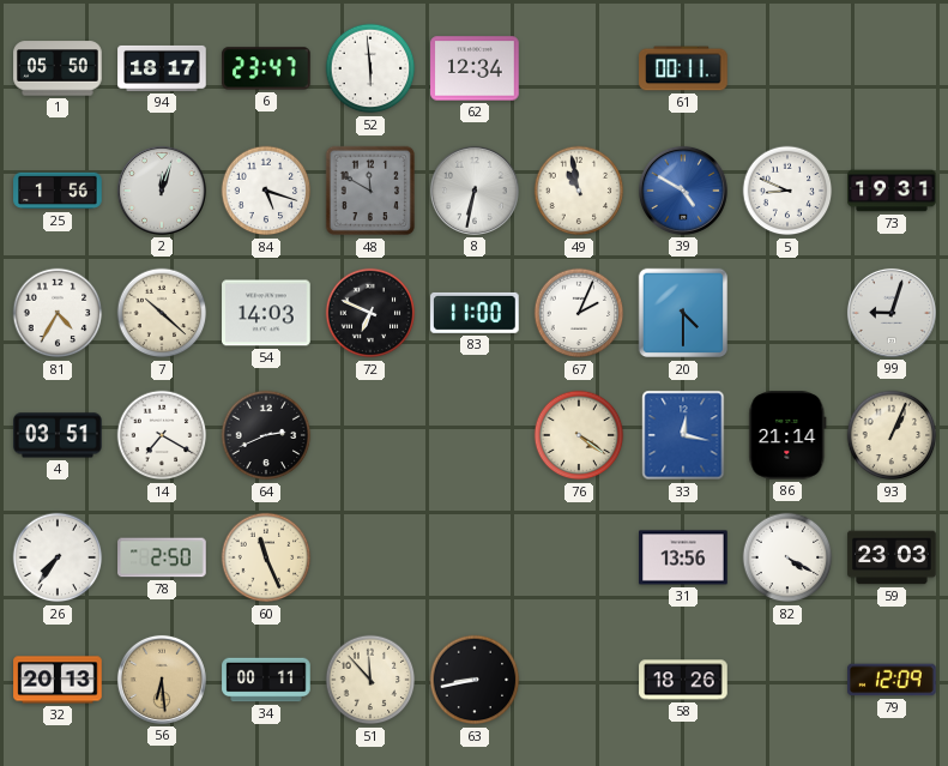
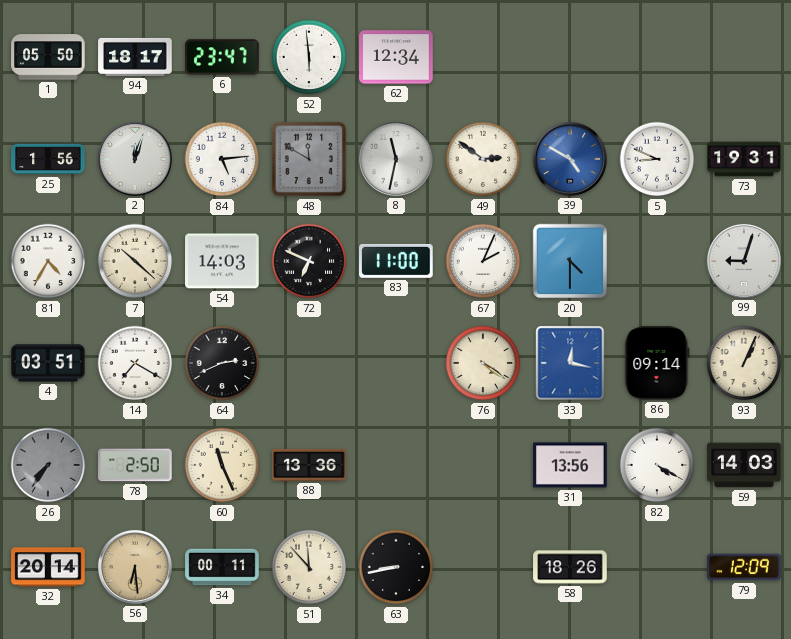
61: 00:11 -> none
84: 5:18 -> 5:14
8: 6:32 -> 11:32
49: 10:58 -> 2:51
86: 21:14 -> 09:14
26 dial: white -> grey
88: none -> 13:36
59: 23:03 -> 14:03
32: 20:13 -> 20:14
